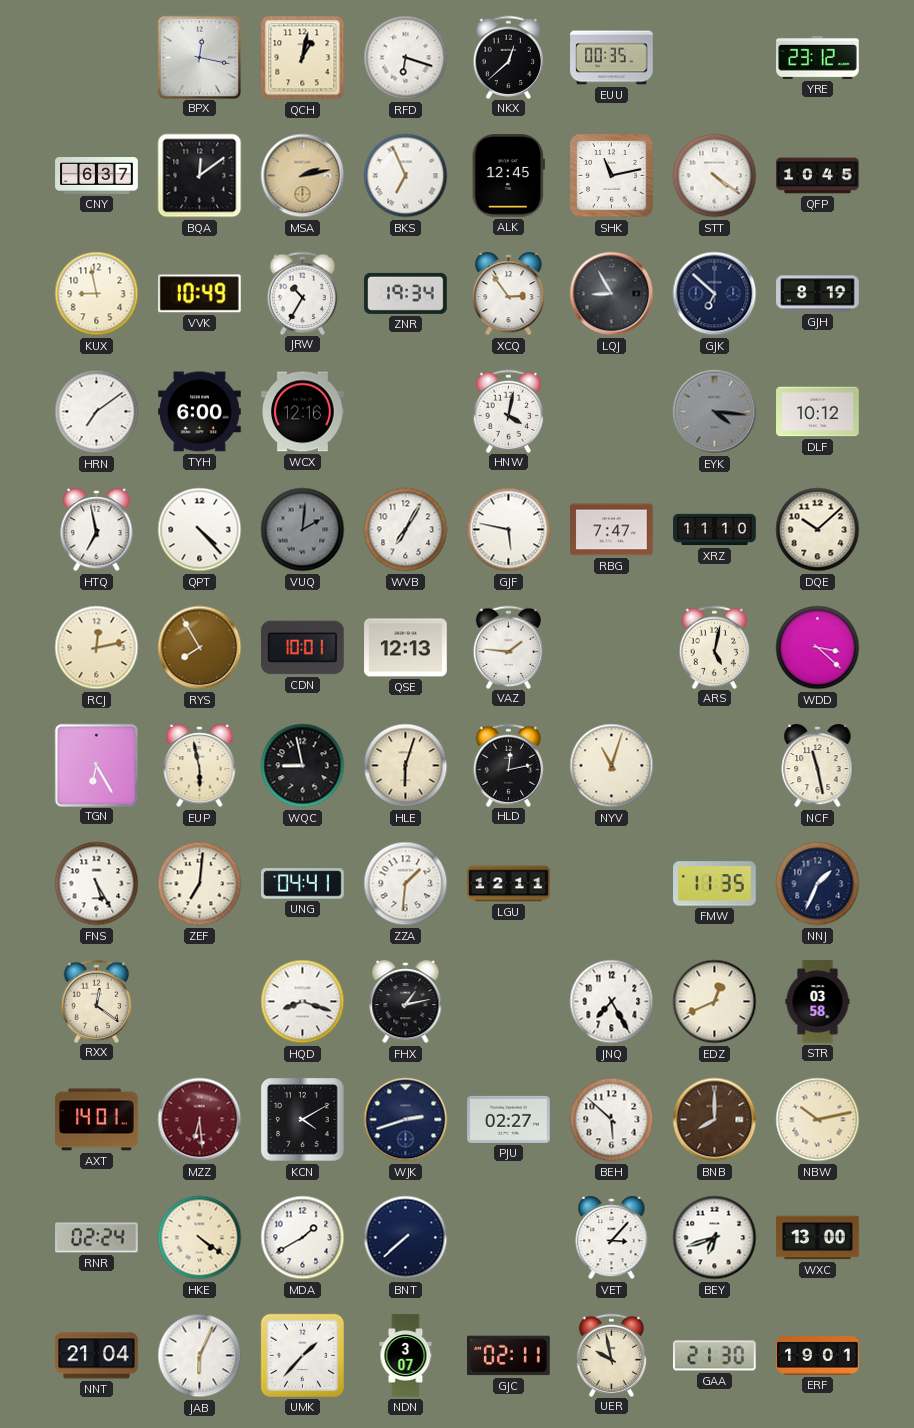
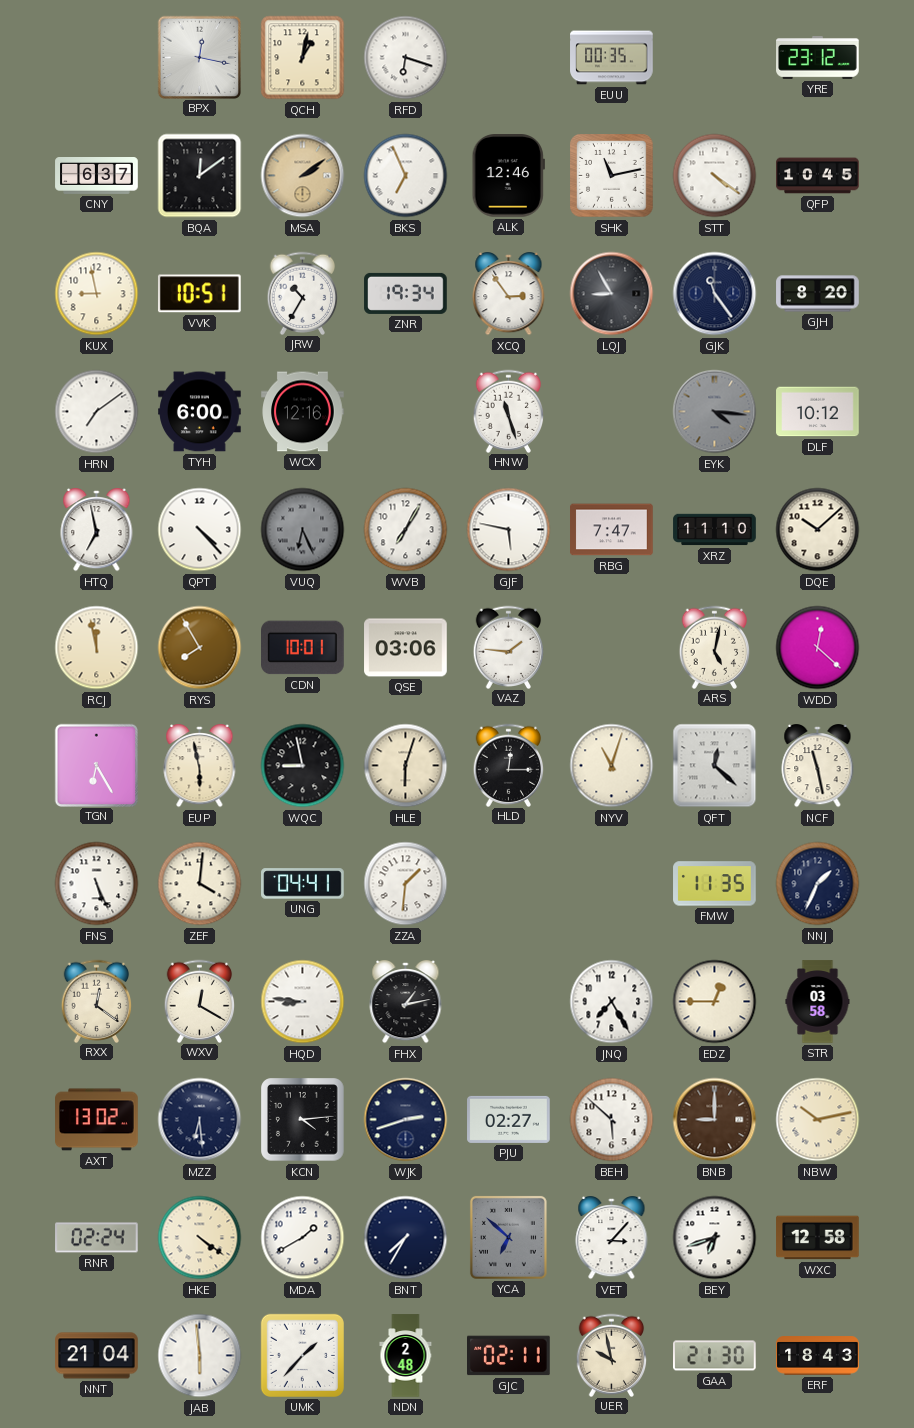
NKX: 12:38 -> none
MSA: 2:13 -> 2:09
ALK: 12:45 -> 12:46
VVK: 10:49 -> 10:51
GJK: 6:52 -> 11:24
GJH: 8:19 -> 8:20
HNW: 4:02 -> 11:27
VUQ: 2:01 -> 6:26
RCJ: 12:13 -> 11:58
QSE: 12:13 -> 03:06
WDD: 3:22 -> 12:22
HLD: 12:13 -> 12:15
QFT: none -> 12:22
FNS: 5:25 -> 5:26
ZEF: 7:01 -> 4:01
LGU: 12:11 -> none
WXV: none -> 12:20
HQD: 8:18 -> 8:46
EDZ: 12:41 -> 12:45
AXT: 14:01 -> 13:02
MZZ dial: burgundy -> navy
KCN: 4:10 -> 4:14
BNB: 8:00 -> 9:00
BNT: 7:38 -> 7:35
YCA: none -> 6:52
WXC: 13:00 -> 12:58
JAB: 6:04 -> 5:59
NDN: 3:07 -> 2:48
ERF: 19:01 -> 18:43
